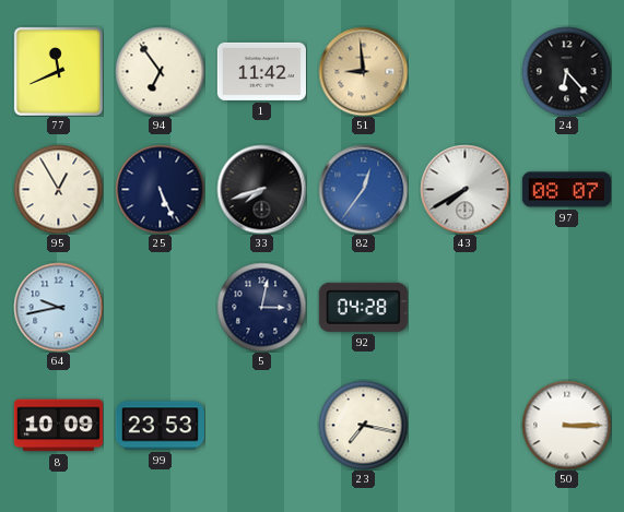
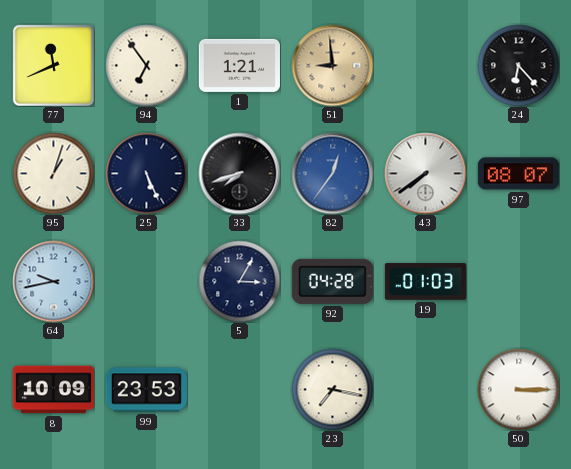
1: 11:42 -> 1:21
95: 12:55 -> 1:03
43: 7:40 -> 7:39
5: 3:02 -> 3:05
19: none -> 01:03
